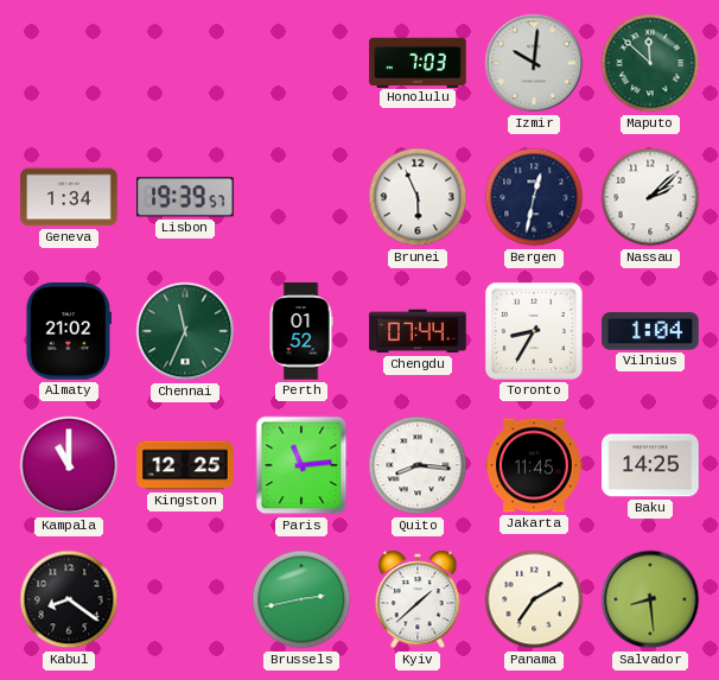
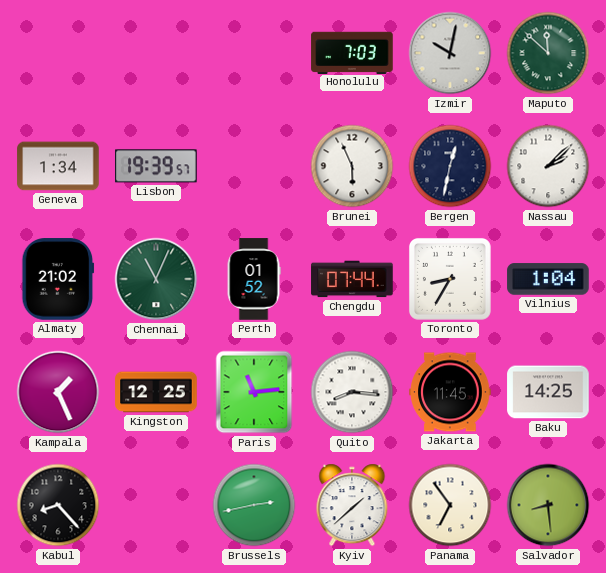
Izmir: 10:01 -> 10:02
Chennai: 11:34 -> 11:04
Kampala: 11:00 -> 1:26
Kabul: 8:21 -> 8:23
Panama: 7:10 -> 6:54
